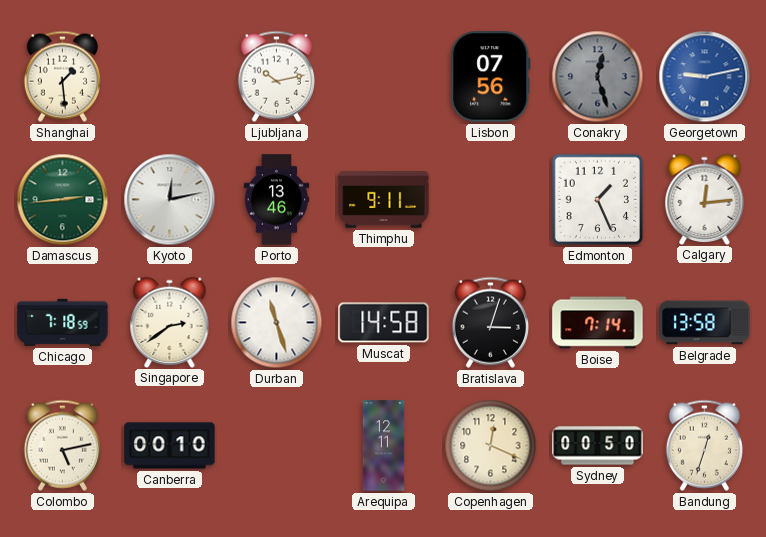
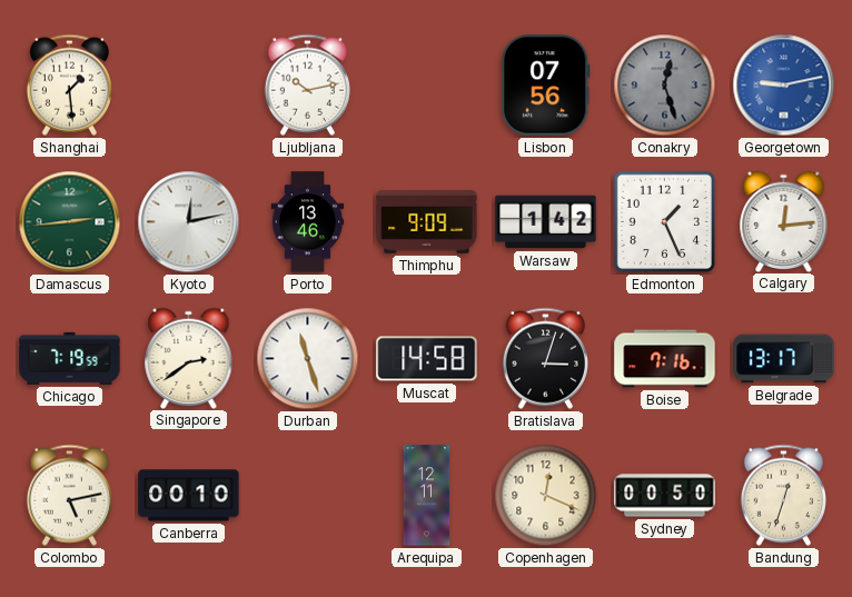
Thimphu: 9:11 -> 9:09
Warsaw: none -> 1:42
Chicago: 7:18 -> 7:19
Boise: 7:14 -> 7:16
Belgrade: 13:58 -> 13:17
